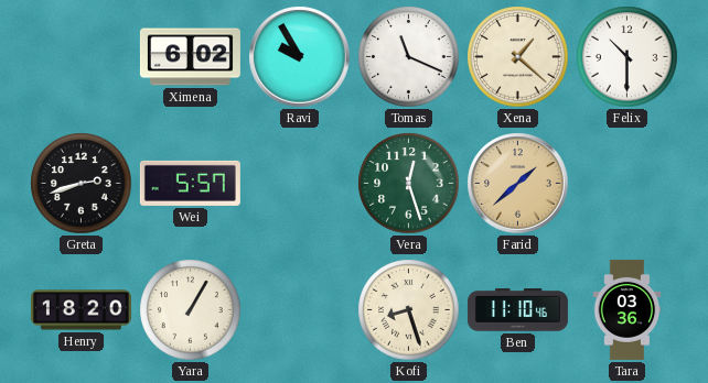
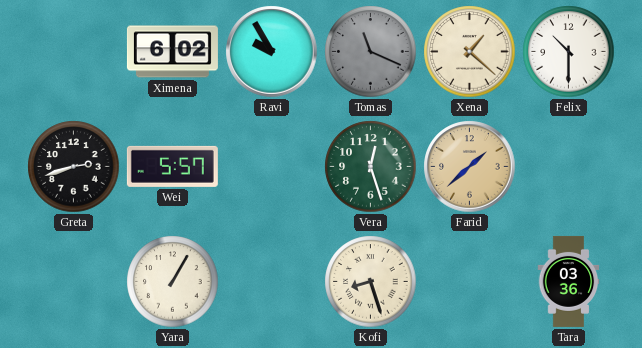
Tomas dial: white -> grey
Henry: 18:20 -> none
Ben: 11:10 -> none
